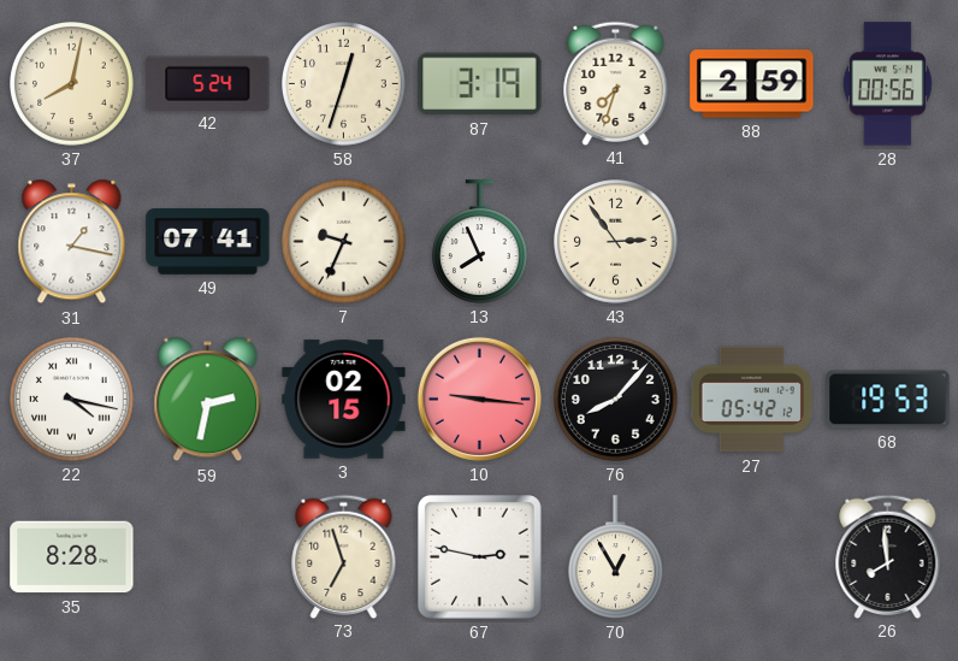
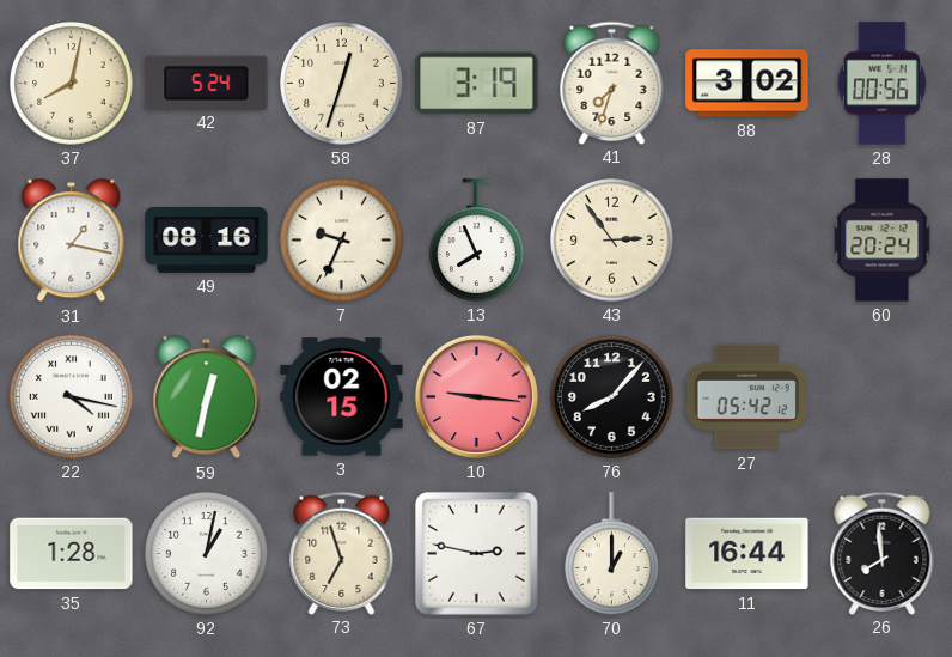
88: 2:59 -> 3:02
49: 07:41 -> 08:16
60: none -> 20:24
59: 2:32 -> 12:32
68: 19:53 -> none
35: 8:28 -> 1:28
92: none -> 1:02
70: 12:55 -> 1:00
11: none -> 16:44
